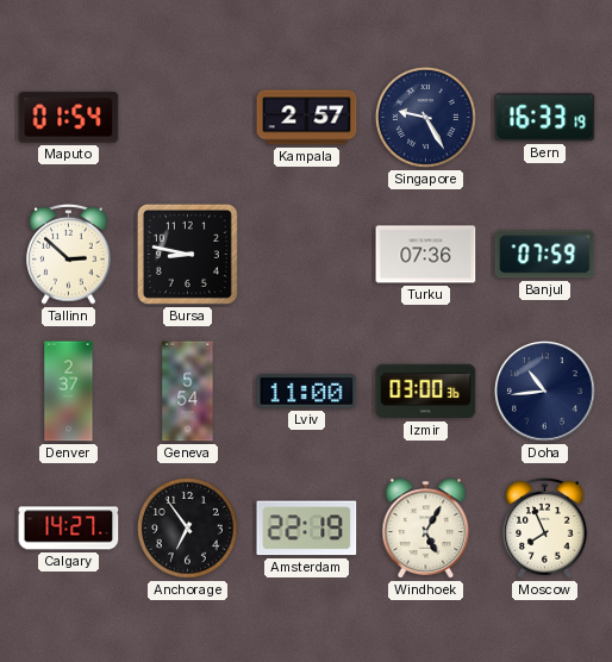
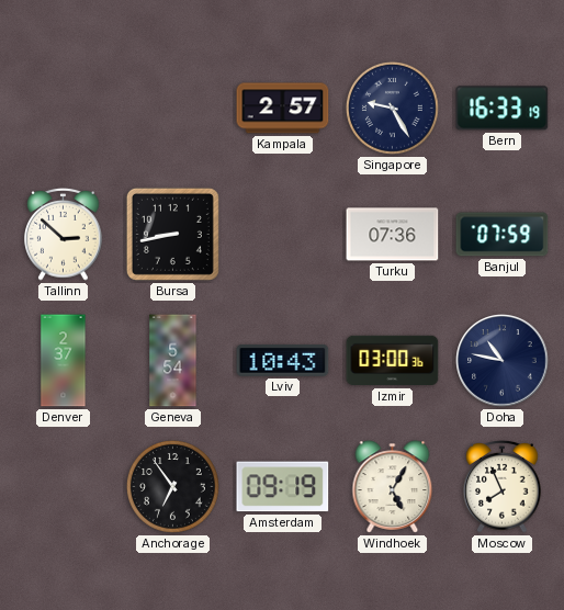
Maputo: 01:54 -> none
Bursa: 8:47 -> 8:43
Lviv: 11:00 -> 10:43
Doha: 10:44 -> 10:47
Calgary: 14:27 -> none
Amsterdam: 22:19 -> 09:19
